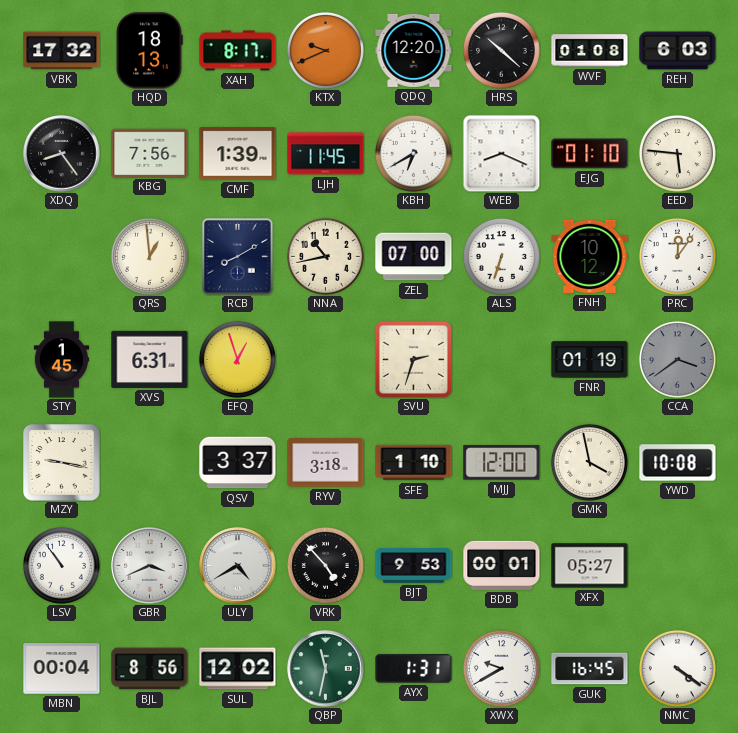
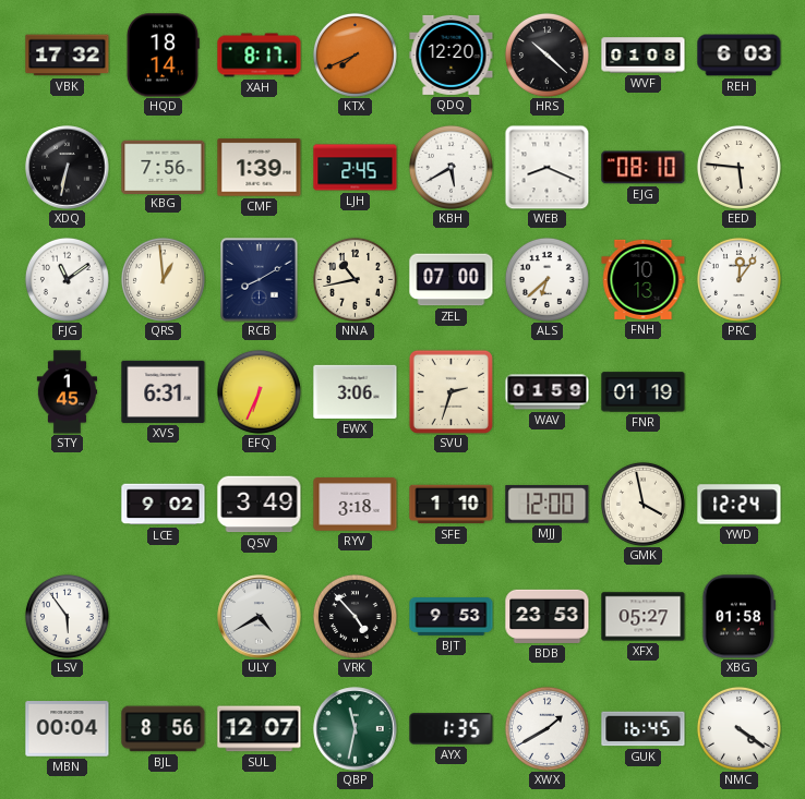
HQD: 18:13 -> 18:14
KTX: 9:41 -> 7:41
XDQ: 8:24 -> 6:32
LJH: 11:45 -> 2:45
KBH: 6:40 -> 5:40
EJG: 01:10 -> 08:10
FJG: none -> 11:09
ALS: 6:33 -> 6:38
FNH: 10:12 -> 10:13
EFQ: 12:57 -> 6:34
EWX: none -> 3:06
WAV: none -> 01:59
CCA: 3:39 -> none
MZY: 9:17 -> none
LCE: none -> 9:02
QSV: 3:37 -> 3:49
YWD: 10:08 -> 12:24
LSV: 10:54 -> 5:54
GBR: 3:41 -> none
BDB: 00:01 -> 23:53
XBG: none -> 01:58
SUL: 12:02 -> 12:07
AYX: 1:31 -> 1:35
XWX: 9:40 -> 1:40
